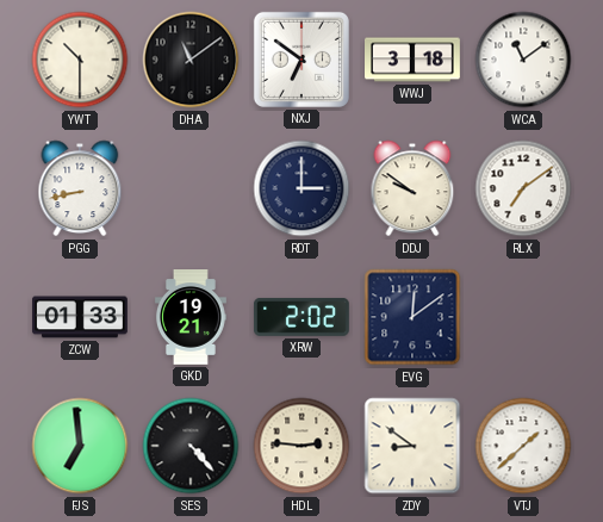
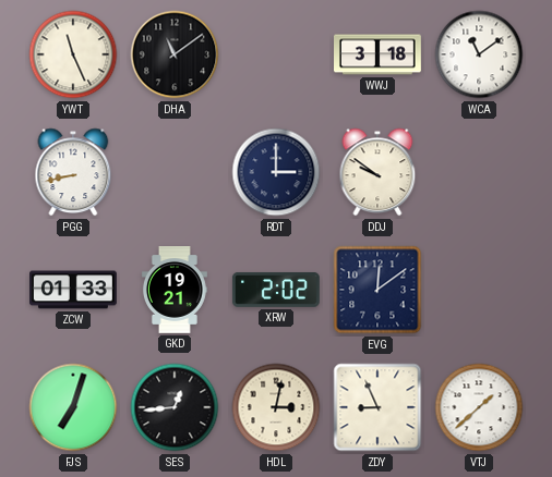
YWT: 10:30 -> 11:26
NXJ: 6:51 -> none
RLX: 7:09 -> none
FJS: 6:59 -> 7:03
SES: 4:23 -> 12:44
HDL: 2:46 -> 3:02
ZDY: 8:51 -> 8:56
